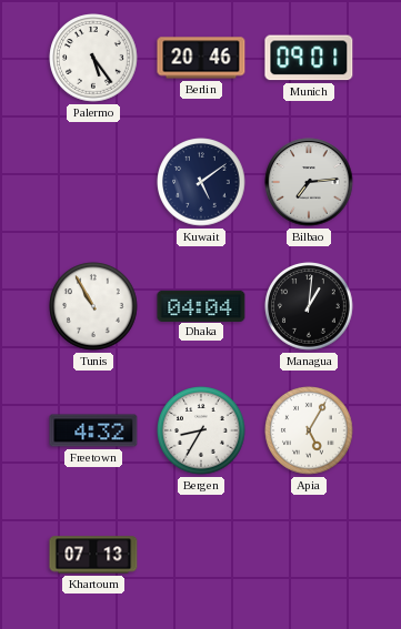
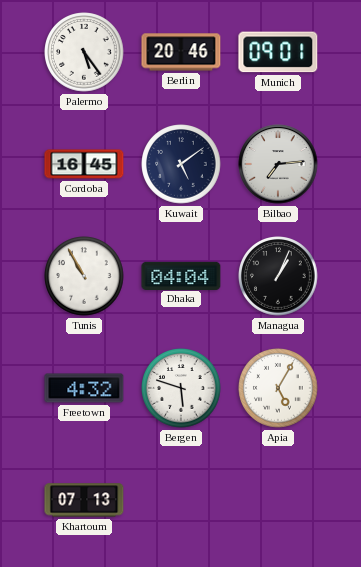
Cordoba: none -> 16:45
Managua: 1:01 -> 1:04
Bergen: 8:35 -> 5:48
